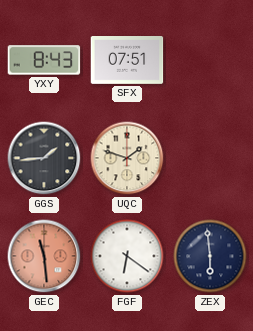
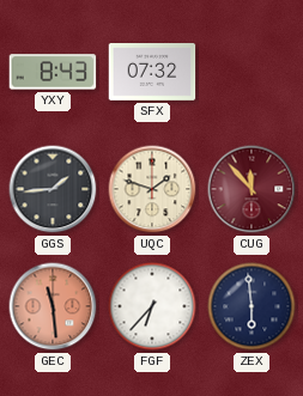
SFX: 07:51 -> 07:32
CUG: none -> 11:53
FGF: 6:21 -> 6:37
